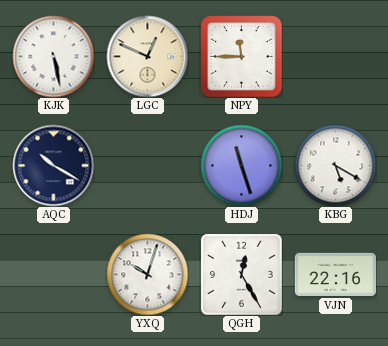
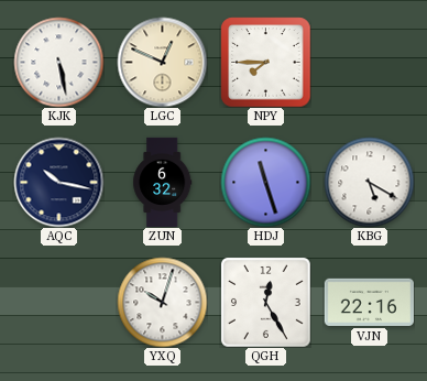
NPY: 11:45 -> 7:45
AQC: 10:20 -> 10:17
ZUN: none -> 6:32
